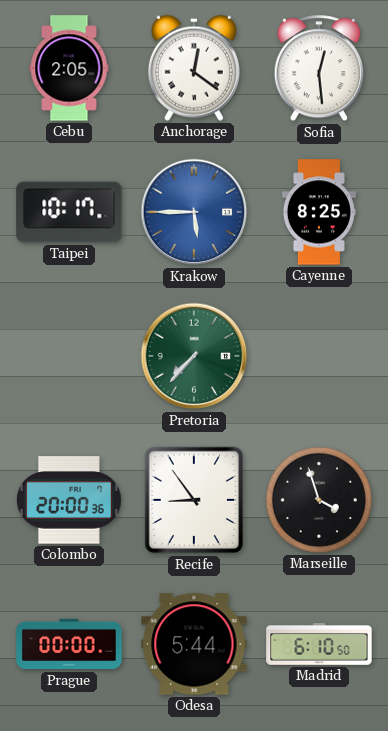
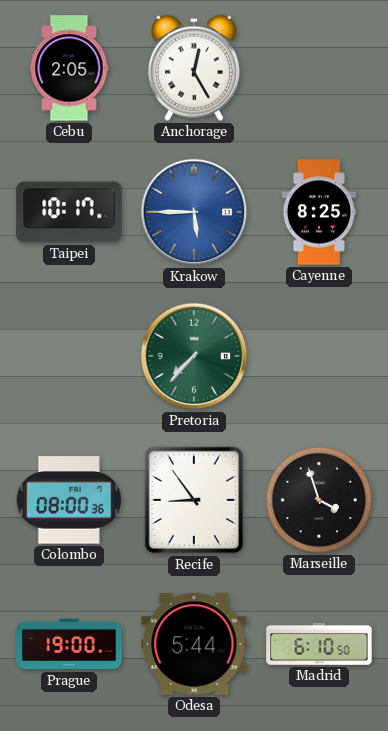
Anchorage: 12:21 -> 12:25
Sofia: 12:29 -> none
Colombo: 20:00 -> 08:00
Prague: 00:00 -> 19:00
